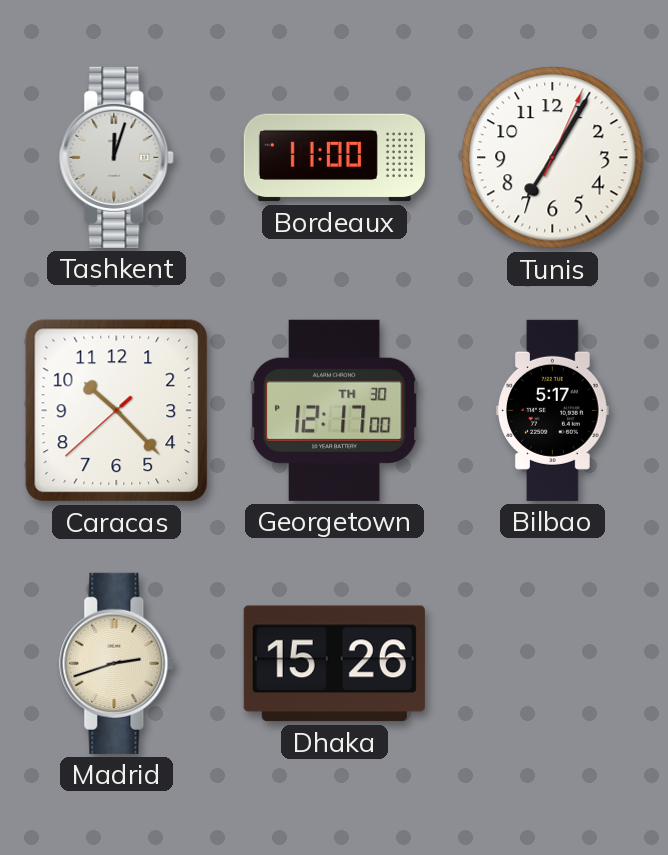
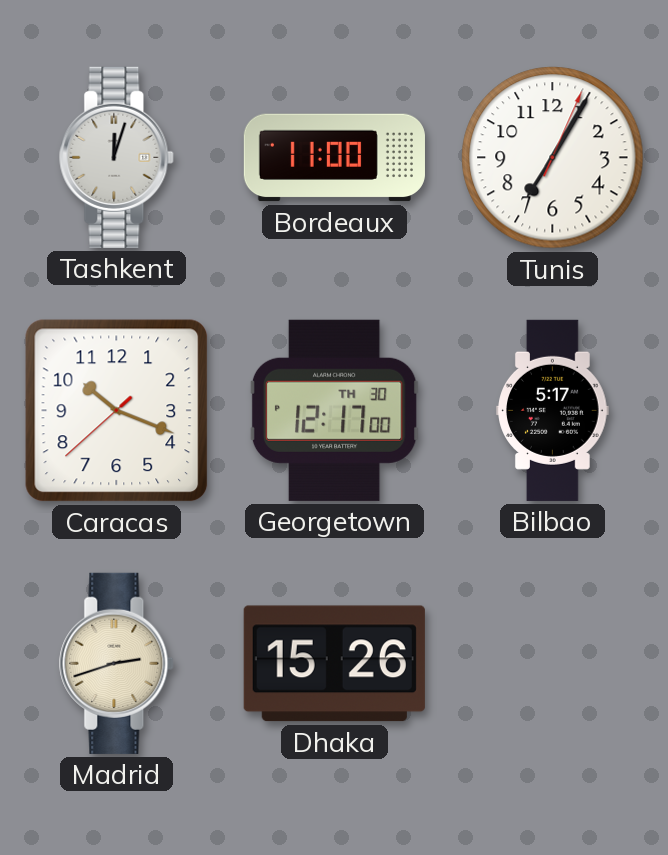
Caracas: 10:22 -> 10:18
